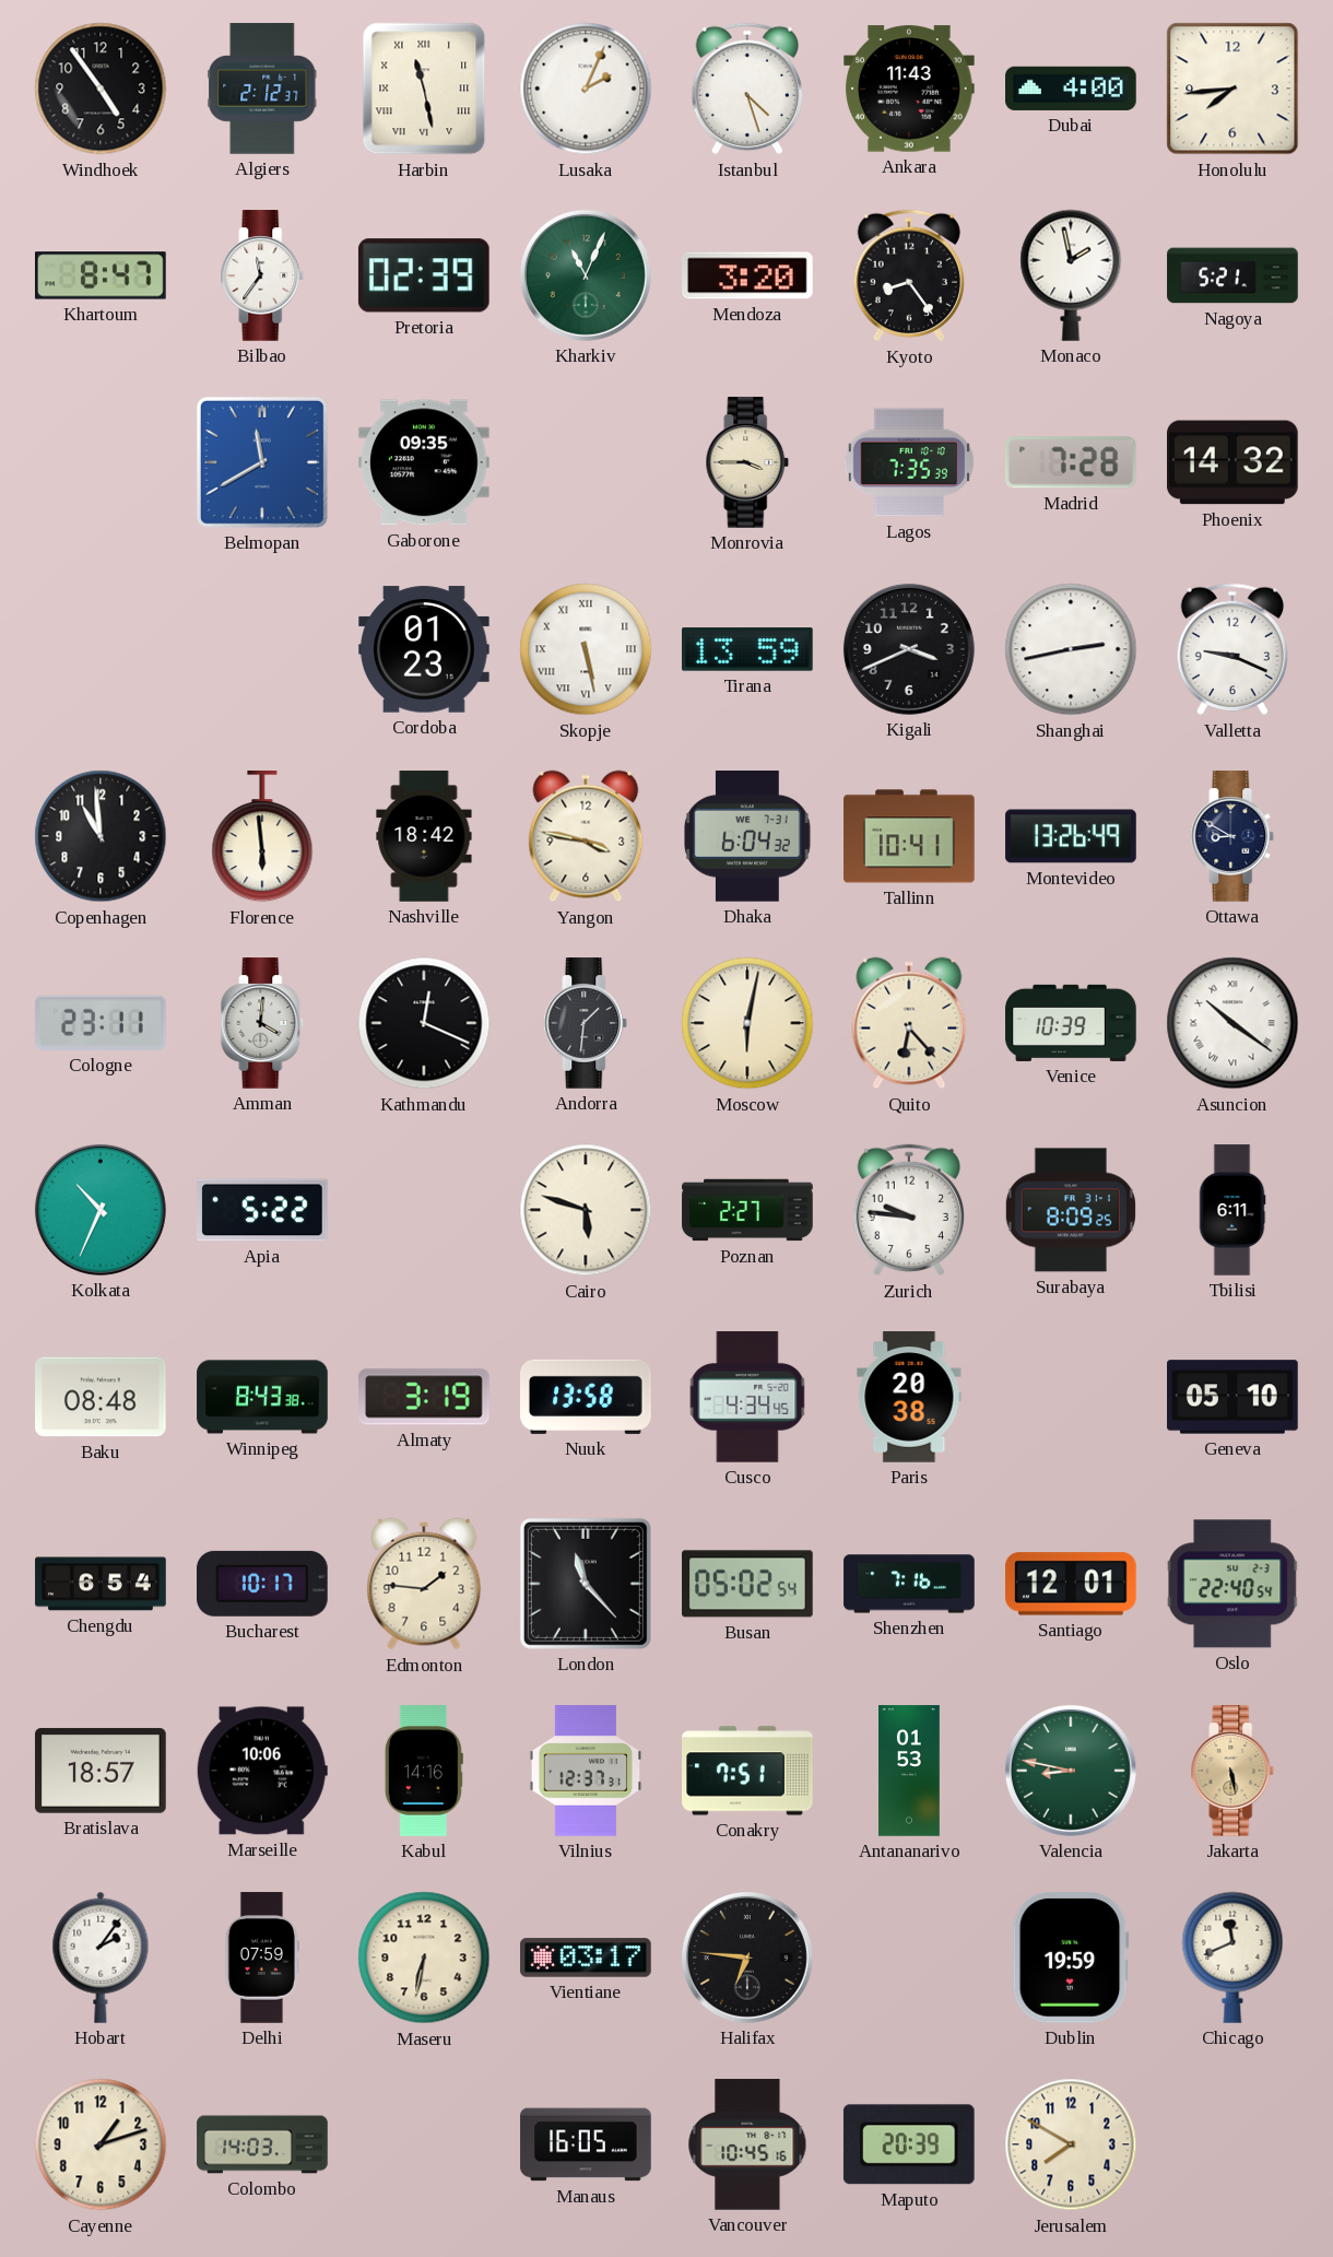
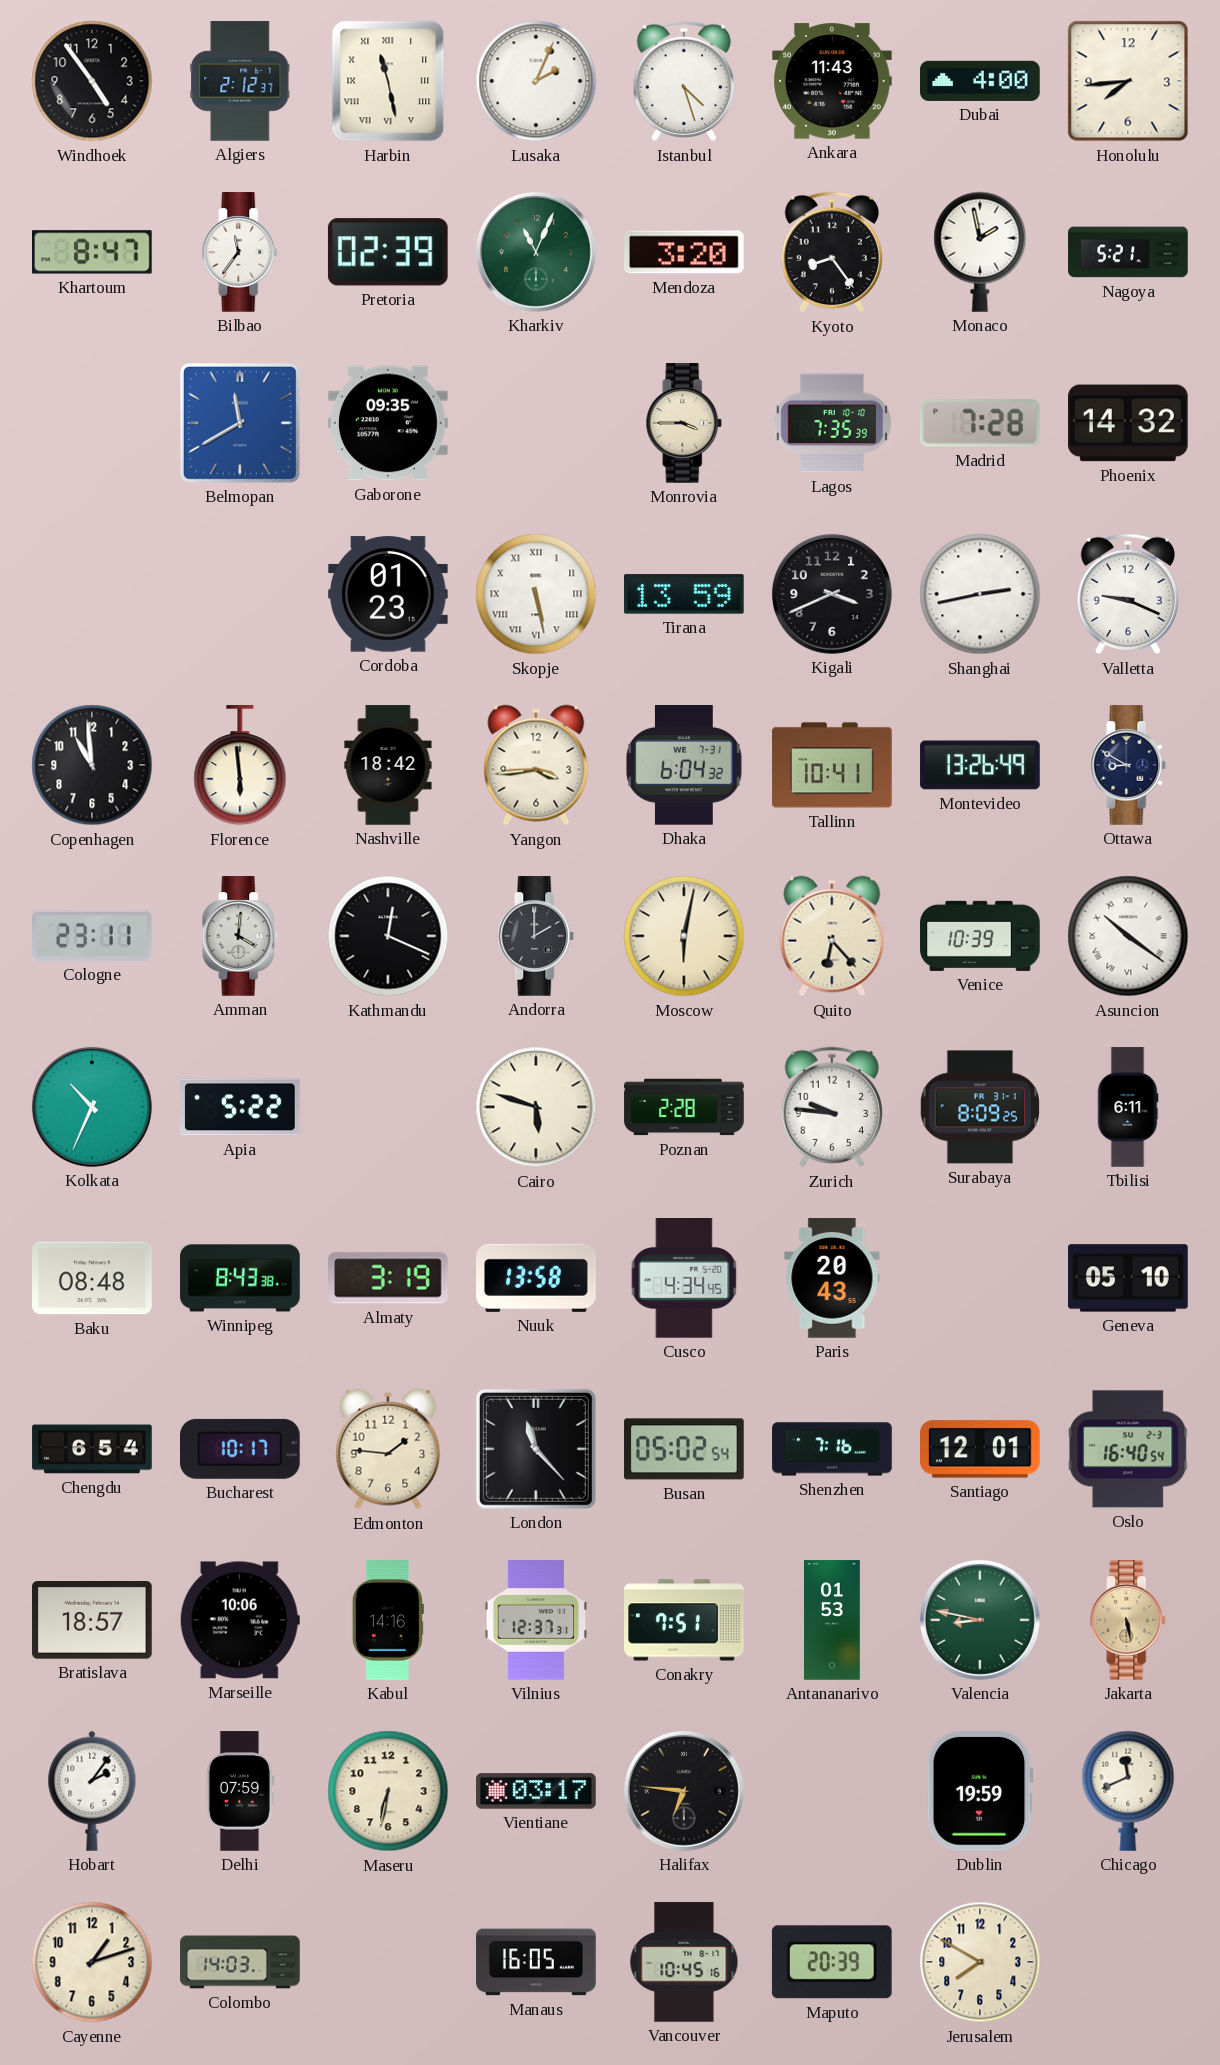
Yangon: 3:47 -> 3:44
Andorra: 1:31 -> 2:00
Poznan: 2:27 -> 2:28
Paris: 20:38 -> 20:43
Oslo: 22:40 -> 16:40
